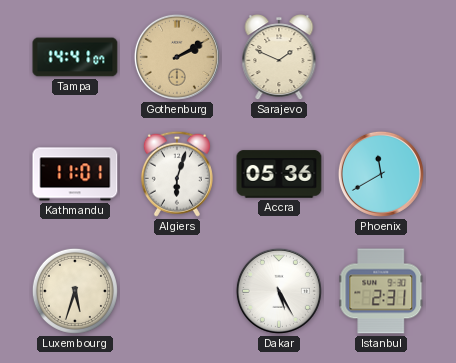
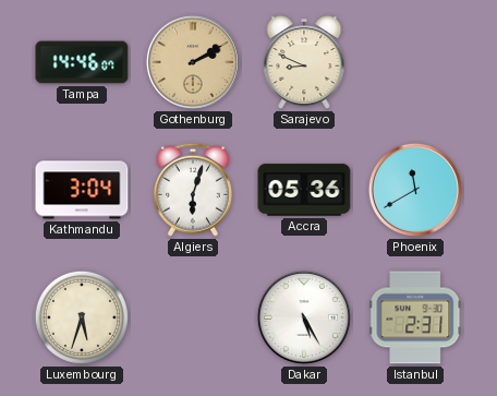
Tampa: 14:41 -> 14:46
Sarajevo: 1:49 -> 8:49
Kathmandu: 11:01 -> 3:04
